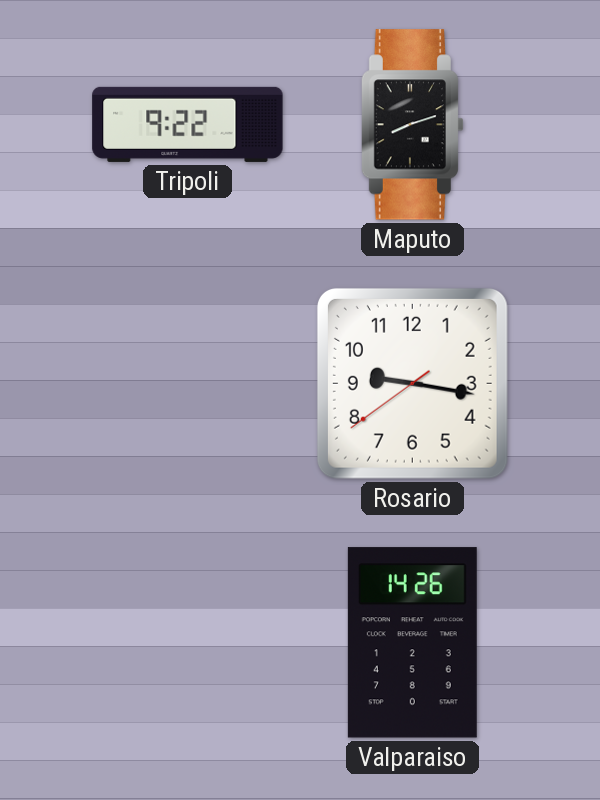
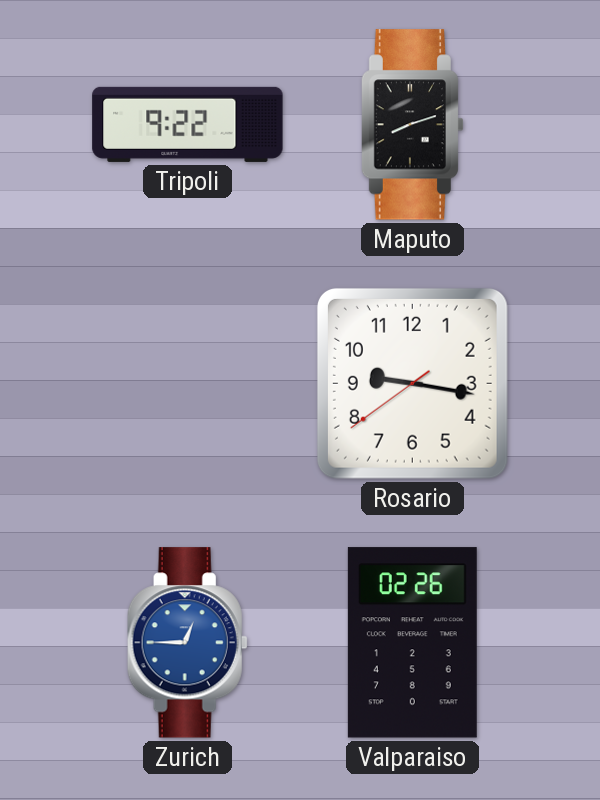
Zurich: none -> 12:45
Valparaiso: 14:26 -> 02:26
